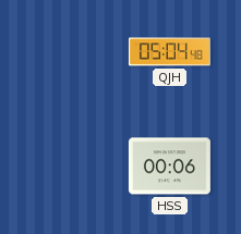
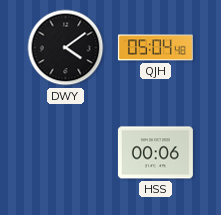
DWY: none -> 4:09
